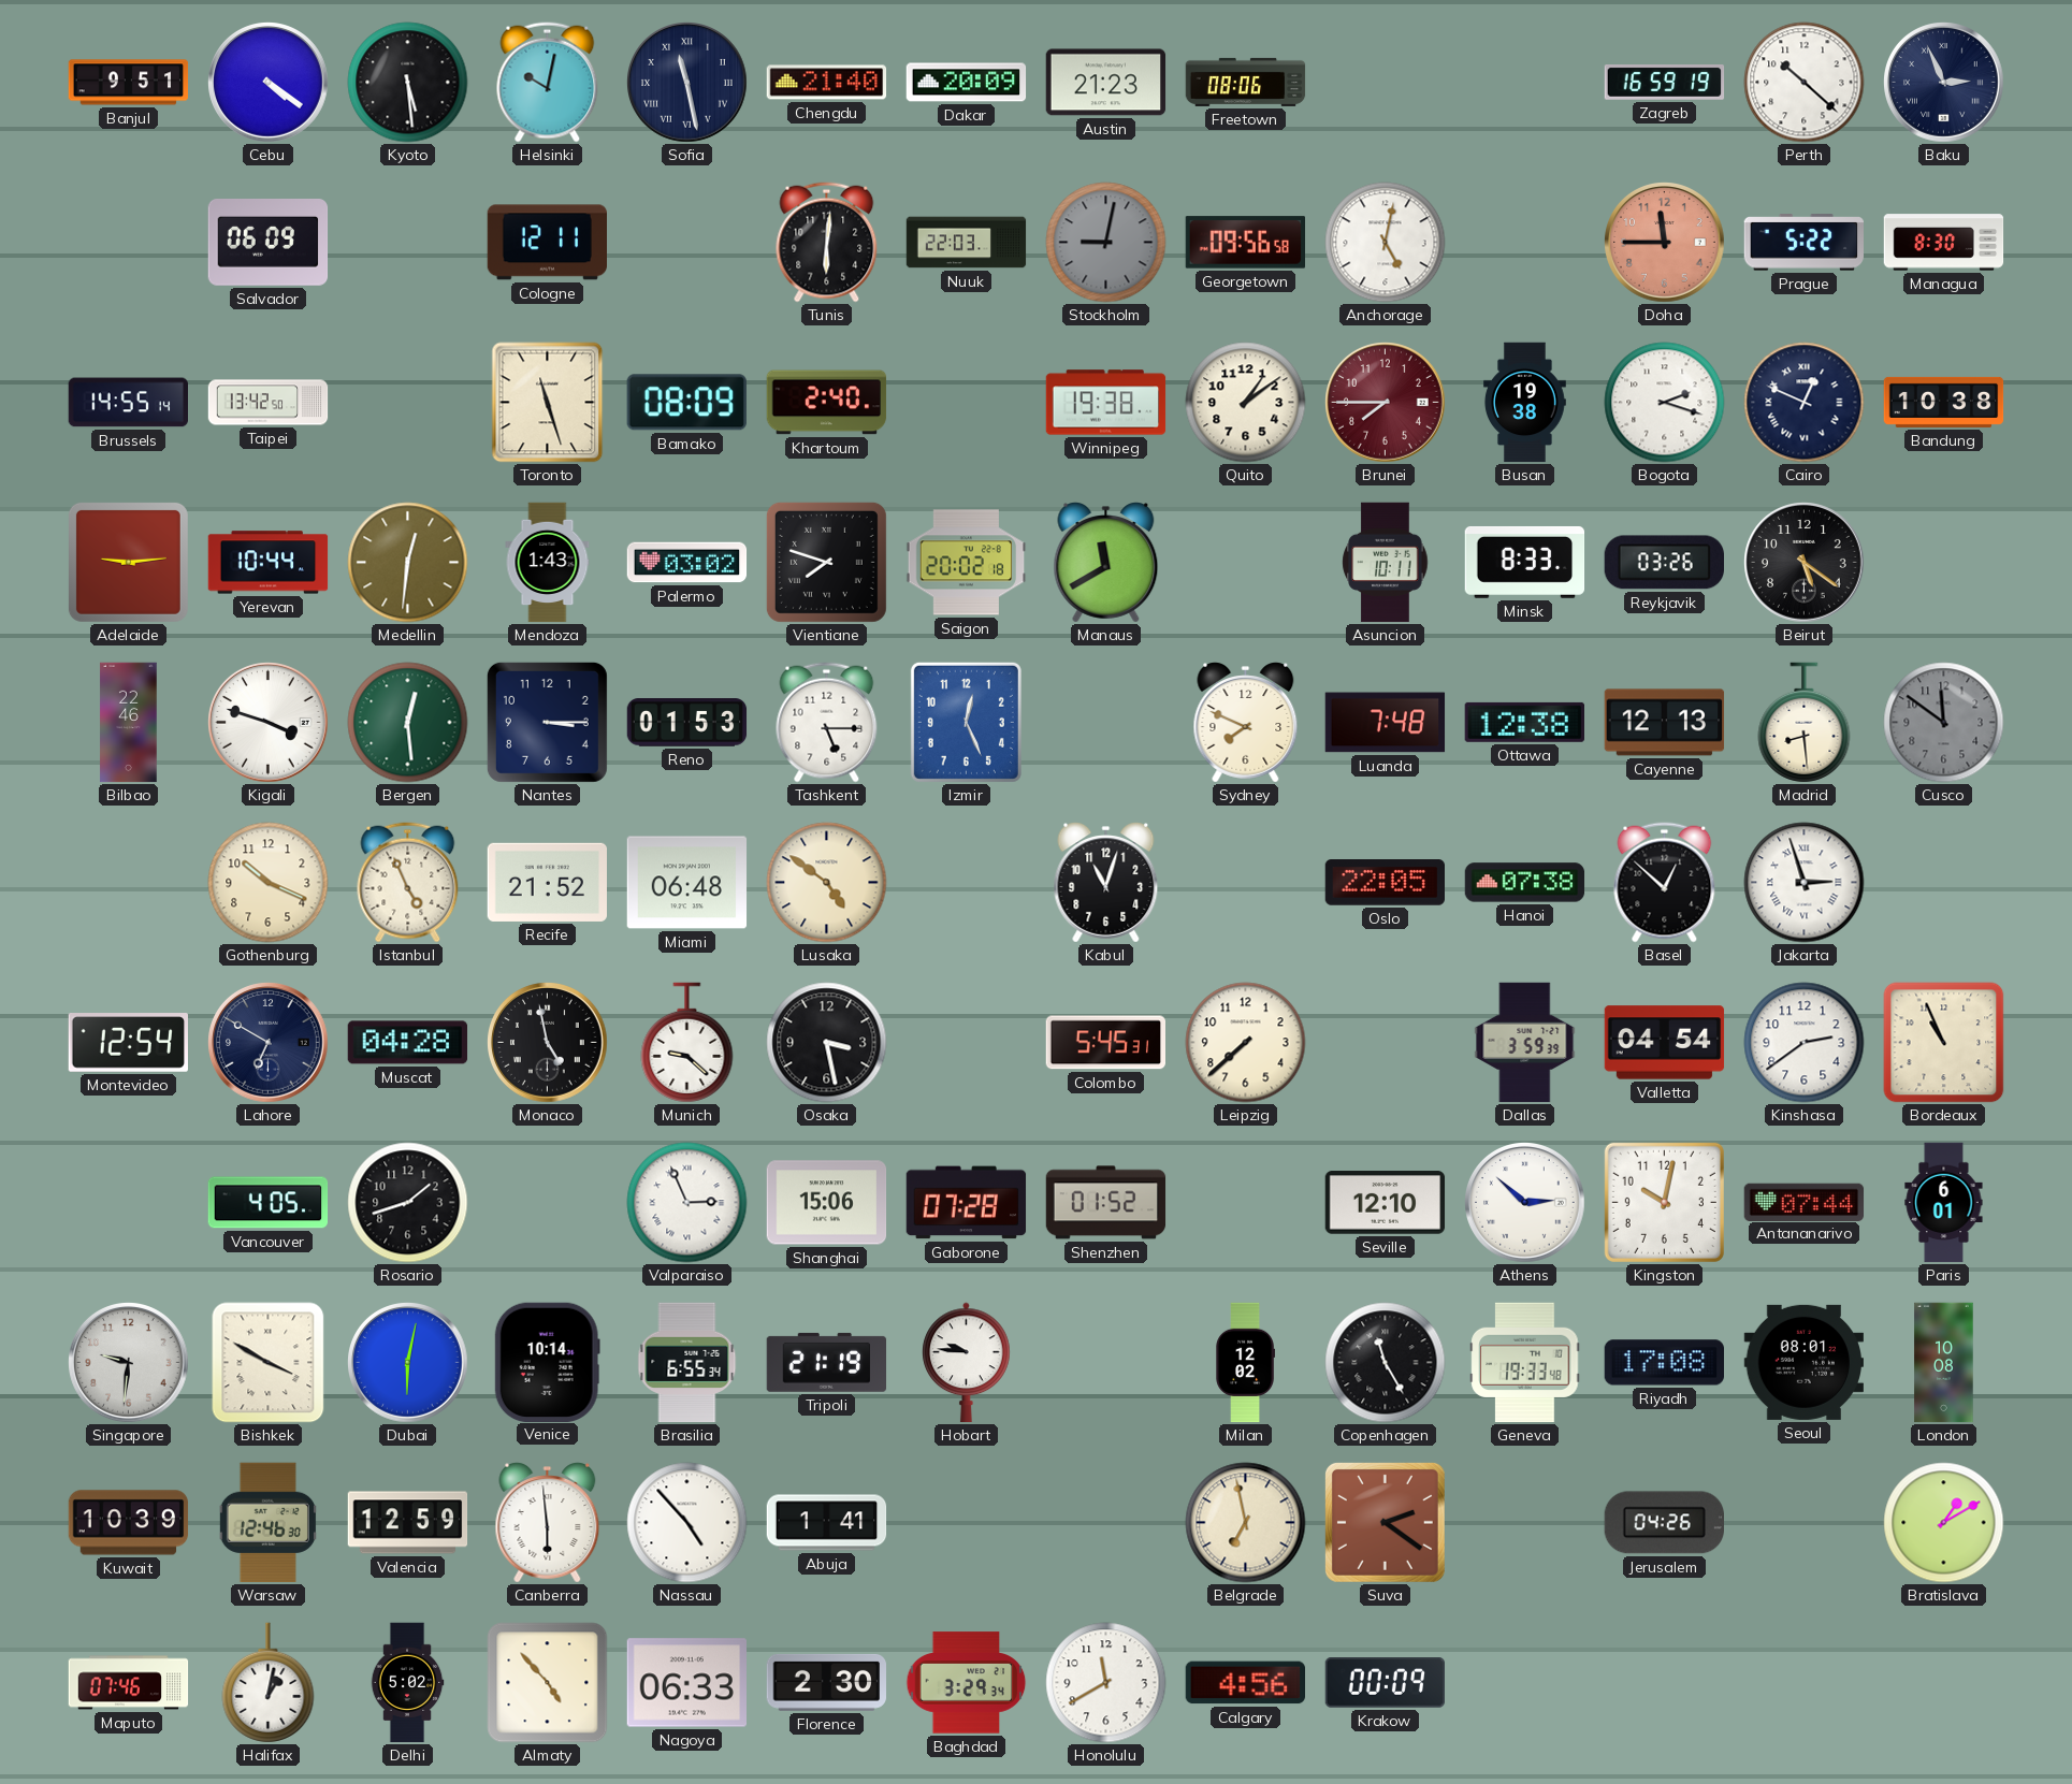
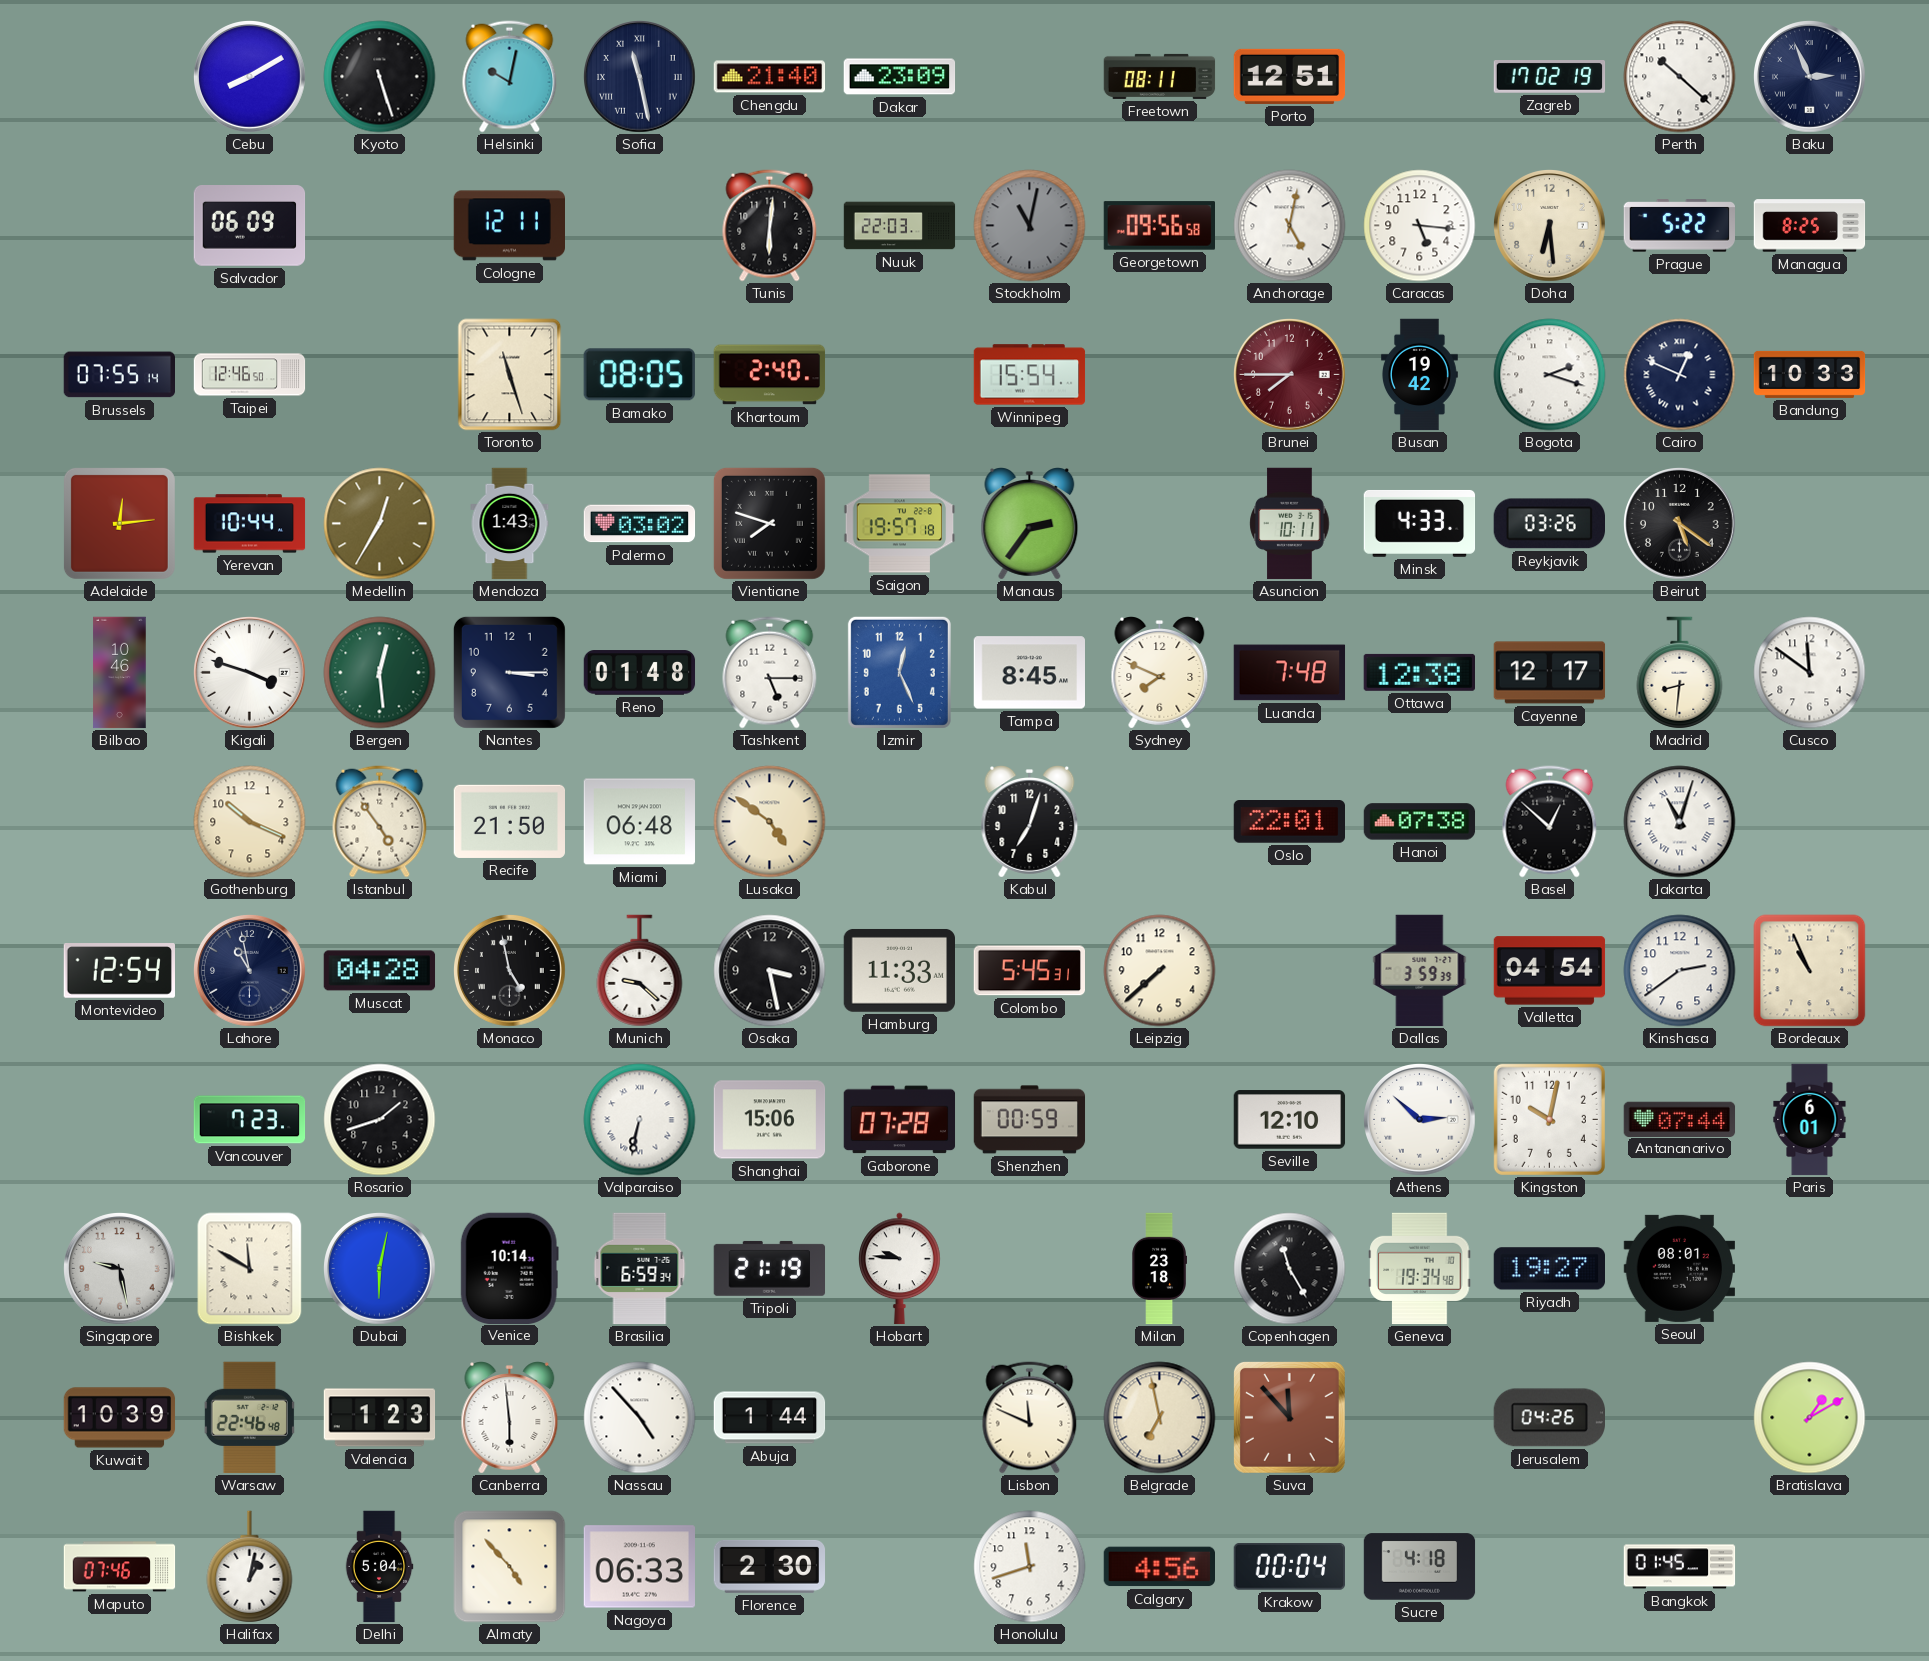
Banjul: 9:51 -> none
Cebu: 4:21 -> 8:10
Kyoto: 5:29 -> 5:27
Dakar: 20:09 -> 23:09
Austin: 21:23 -> none
Freetown: 08:06 -> 08:11
Porto: none -> 12:51
Zagreb: 16:59 -> 17:02
Stockholm: 9:02 -> 11:02
Caracas: none -> 5:16
Doha: 11:45 -> 6:29
Doha dial: salmon -> cream
Managua: 8:30 -> 8:25
Brussels: 14:55 -> 07:55
Taipei: 13:42 -> 12:46
Bamako: 08:09 -> 08:05
Winnipeg: 19:38 -> 15:54
Quito: 1:09 -> none
Busan: 19:38 -> 19:42
Bandung: 10:38 -> 10:33
Adelaide: 9:14 -> 12:14
Medellin: 12:31 -> 12:35
Saigon: 20:02 -> 19:57
Manaus: 11:40 -> 2:36
Minsk: 8:33 -> 4:33
Bilbao: 22:46 -> 10:46
Reno: 01:53 -> 01:48
Tampa: none -> 8:45
Cayenne: 12:13 -> 12:17
Madrid: 8:29 -> 8:31
Cusco dial: grey -> white
Istanbul: 4:56 -> 4:54
Recife: 21:52 -> 21:50
Kabul: 11:03 -> 7:03
Oslo: 22:05 -> 22:01
Jakarta: 2:57 -> 11:03
Lahore: 6:50 -> 10:58
Hamburg: none -> 11:33
Vancouver: 4:05 -> 7:23
Valparaiso: 2:56 -> 6:32
Shenzhen: 01:52 -> 00:59
Singapore: 9:31 -> 9:28
Bishkek: 3:50 -> 11:50
Brasilia: 6:55 -> 6:59
Milan: 12:02 -> 23:18
Geneva: 19:33 -> 19:34
Riyadh: 17:08 -> 19:27
London: 10:08 -> none
Warsaw: 12:46 -> 22:46
Valencia: 12:59 -> 1:23
Abuja: 1:41 -> 1:44
Lisbon: none -> 11:49
Suva: 2:21 -> 11:53
Delhi: 5:02 -> 5:04
Baghdad: 3:29 -> none
Honolulu: 11:40 -> 11:42
Krakow: 00:09 -> 00:04
Sucre: none -> 4:18
Bangkok: none -> 01:45
